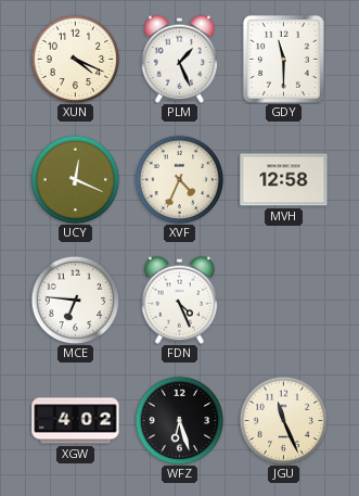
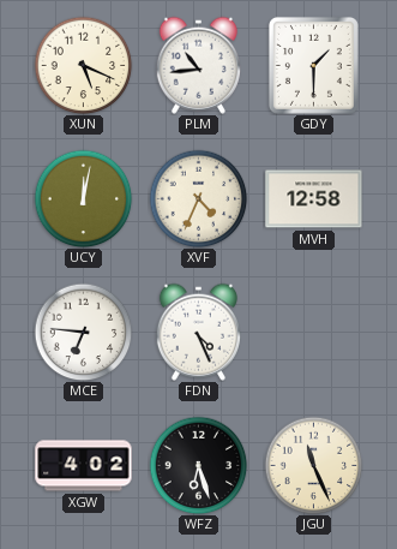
XUN: 4:19 -> 5:19
PLM: 1:26 -> 10:44
GDY: 11:30 -> 1:30
UCY: 12:19 -> 12:02
